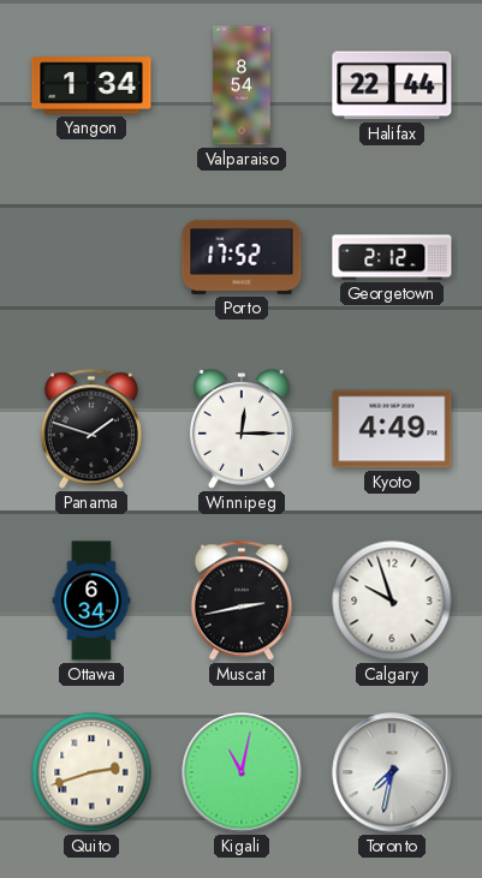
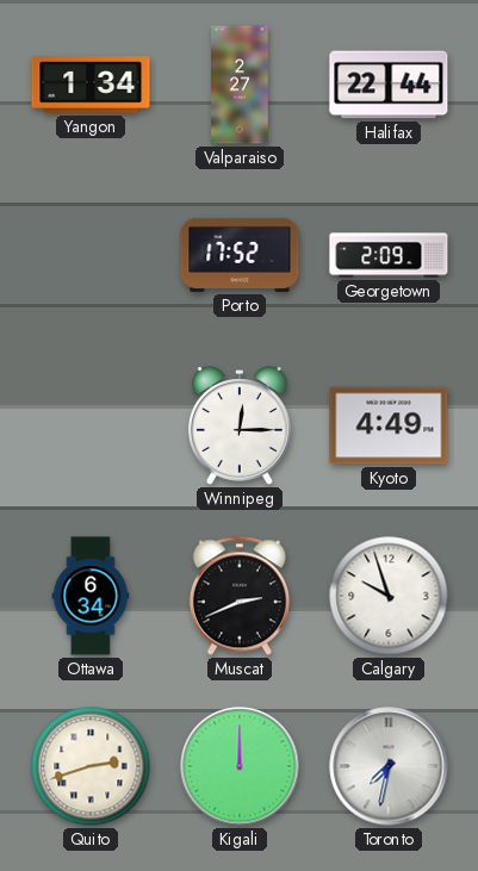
Valparaiso: 8:54 -> 2:27
Georgetown: 2:12 -> 2:09
Panama: 1:48 -> none
Muscat: 2:43 -> 2:41
Kigali: 11:02 -> 12:00
